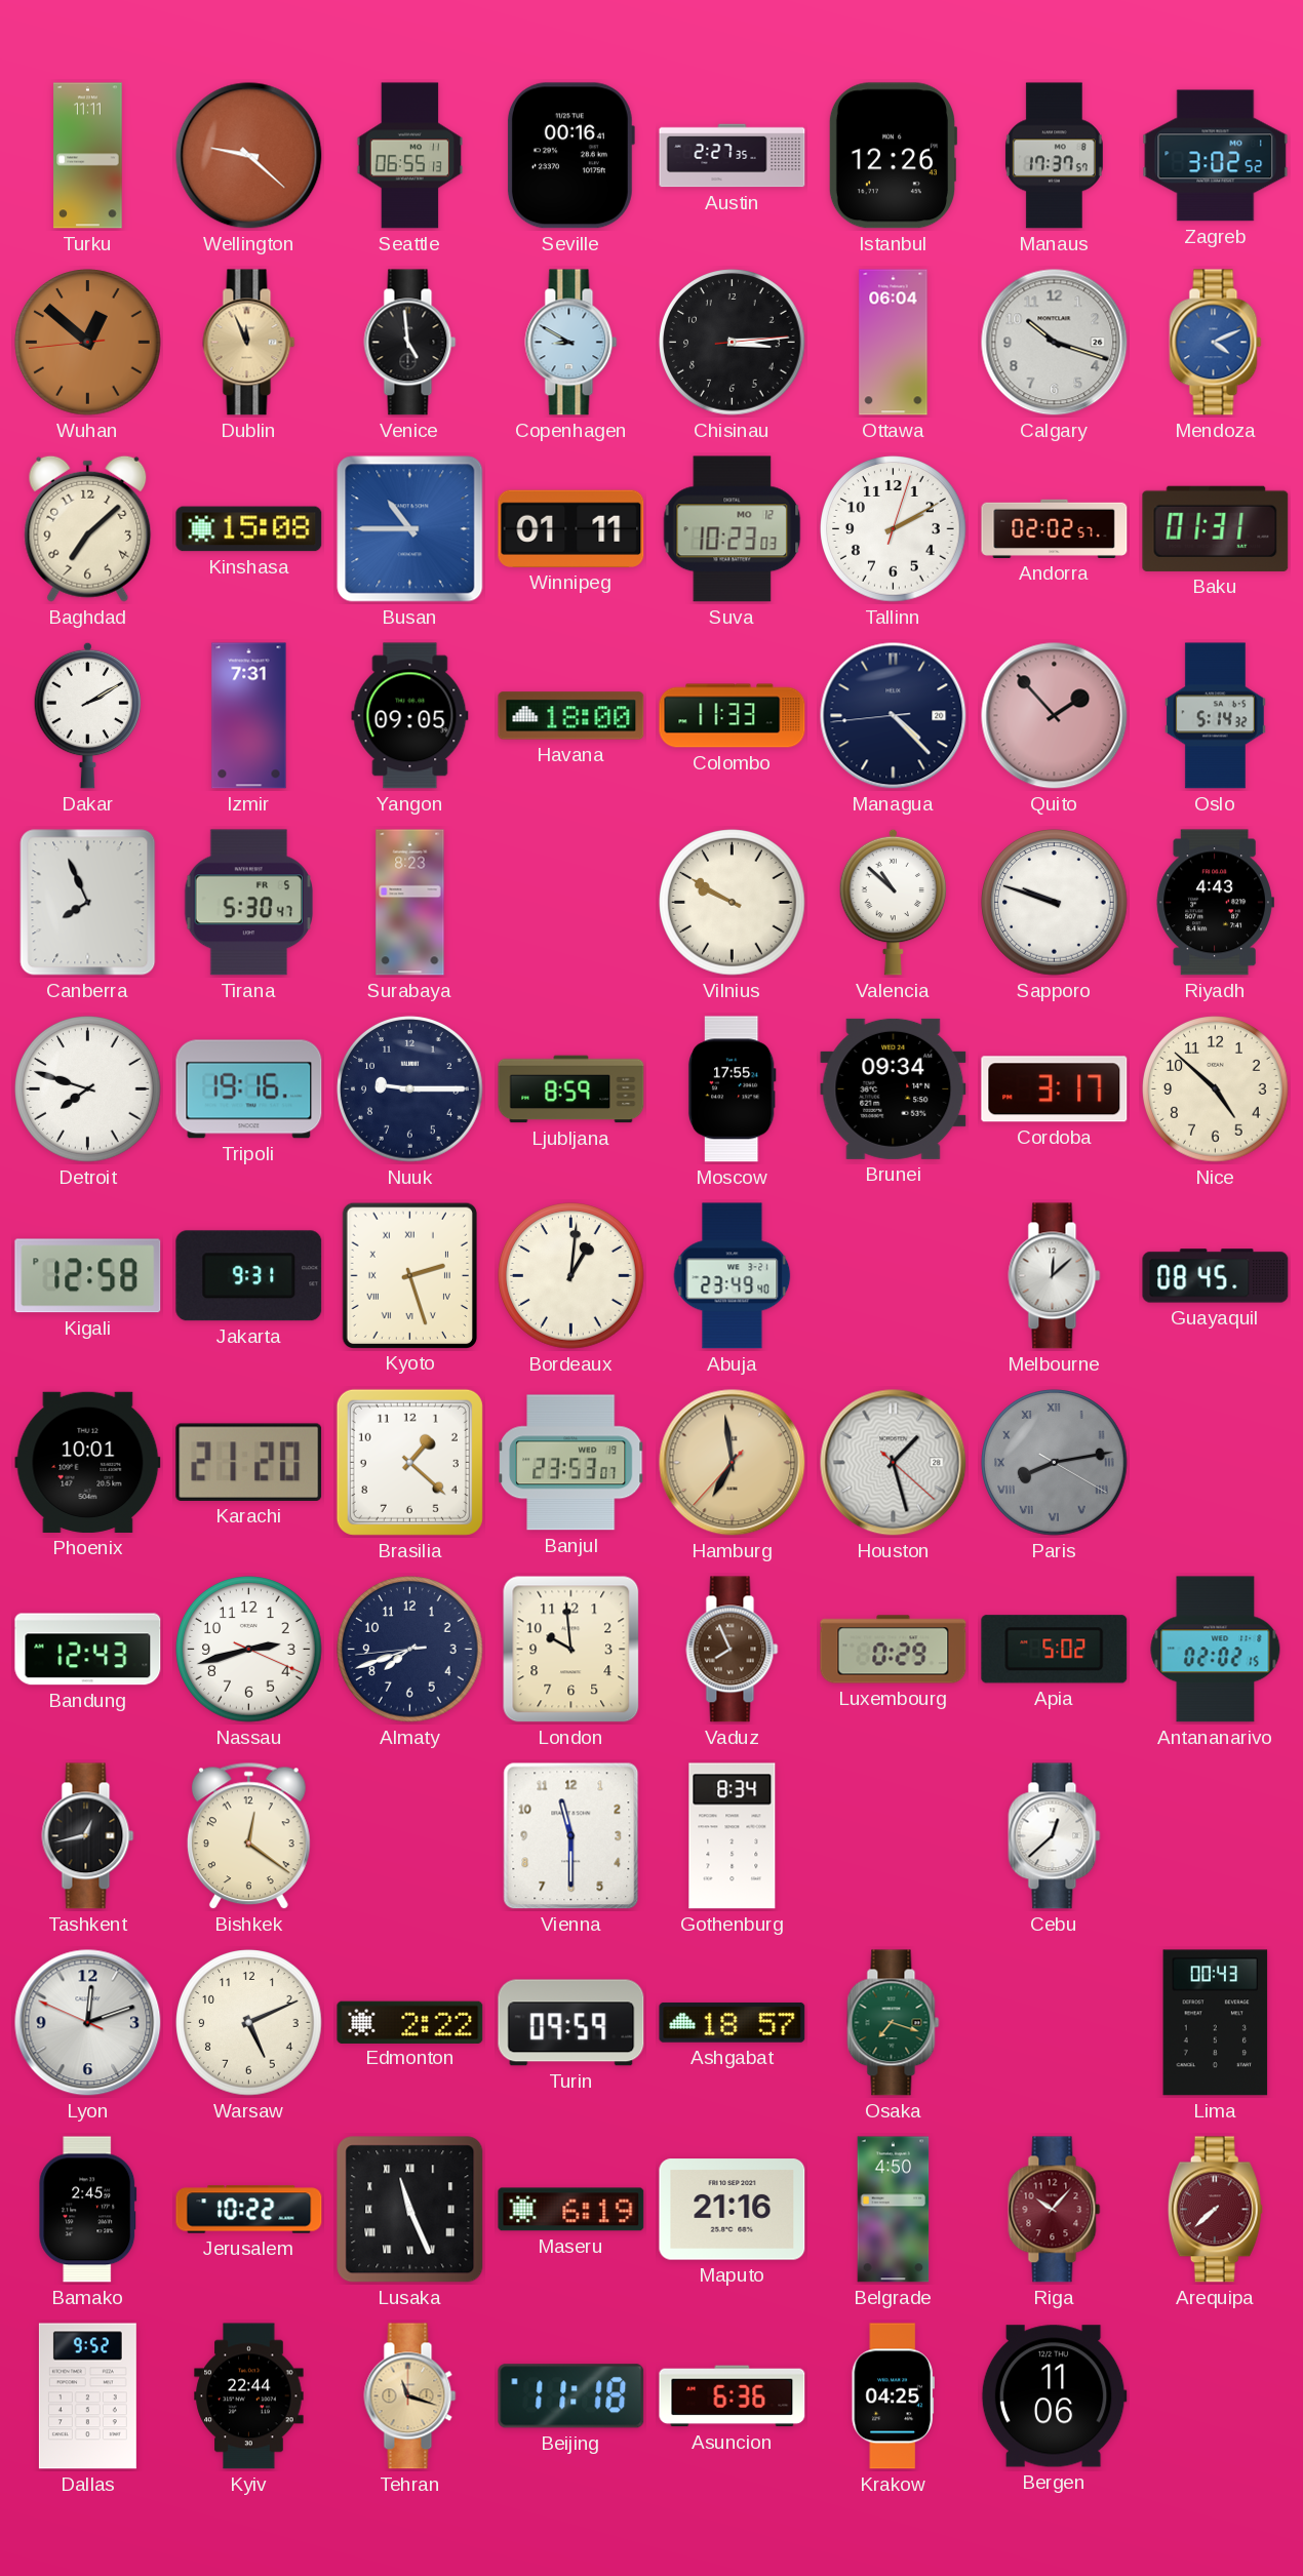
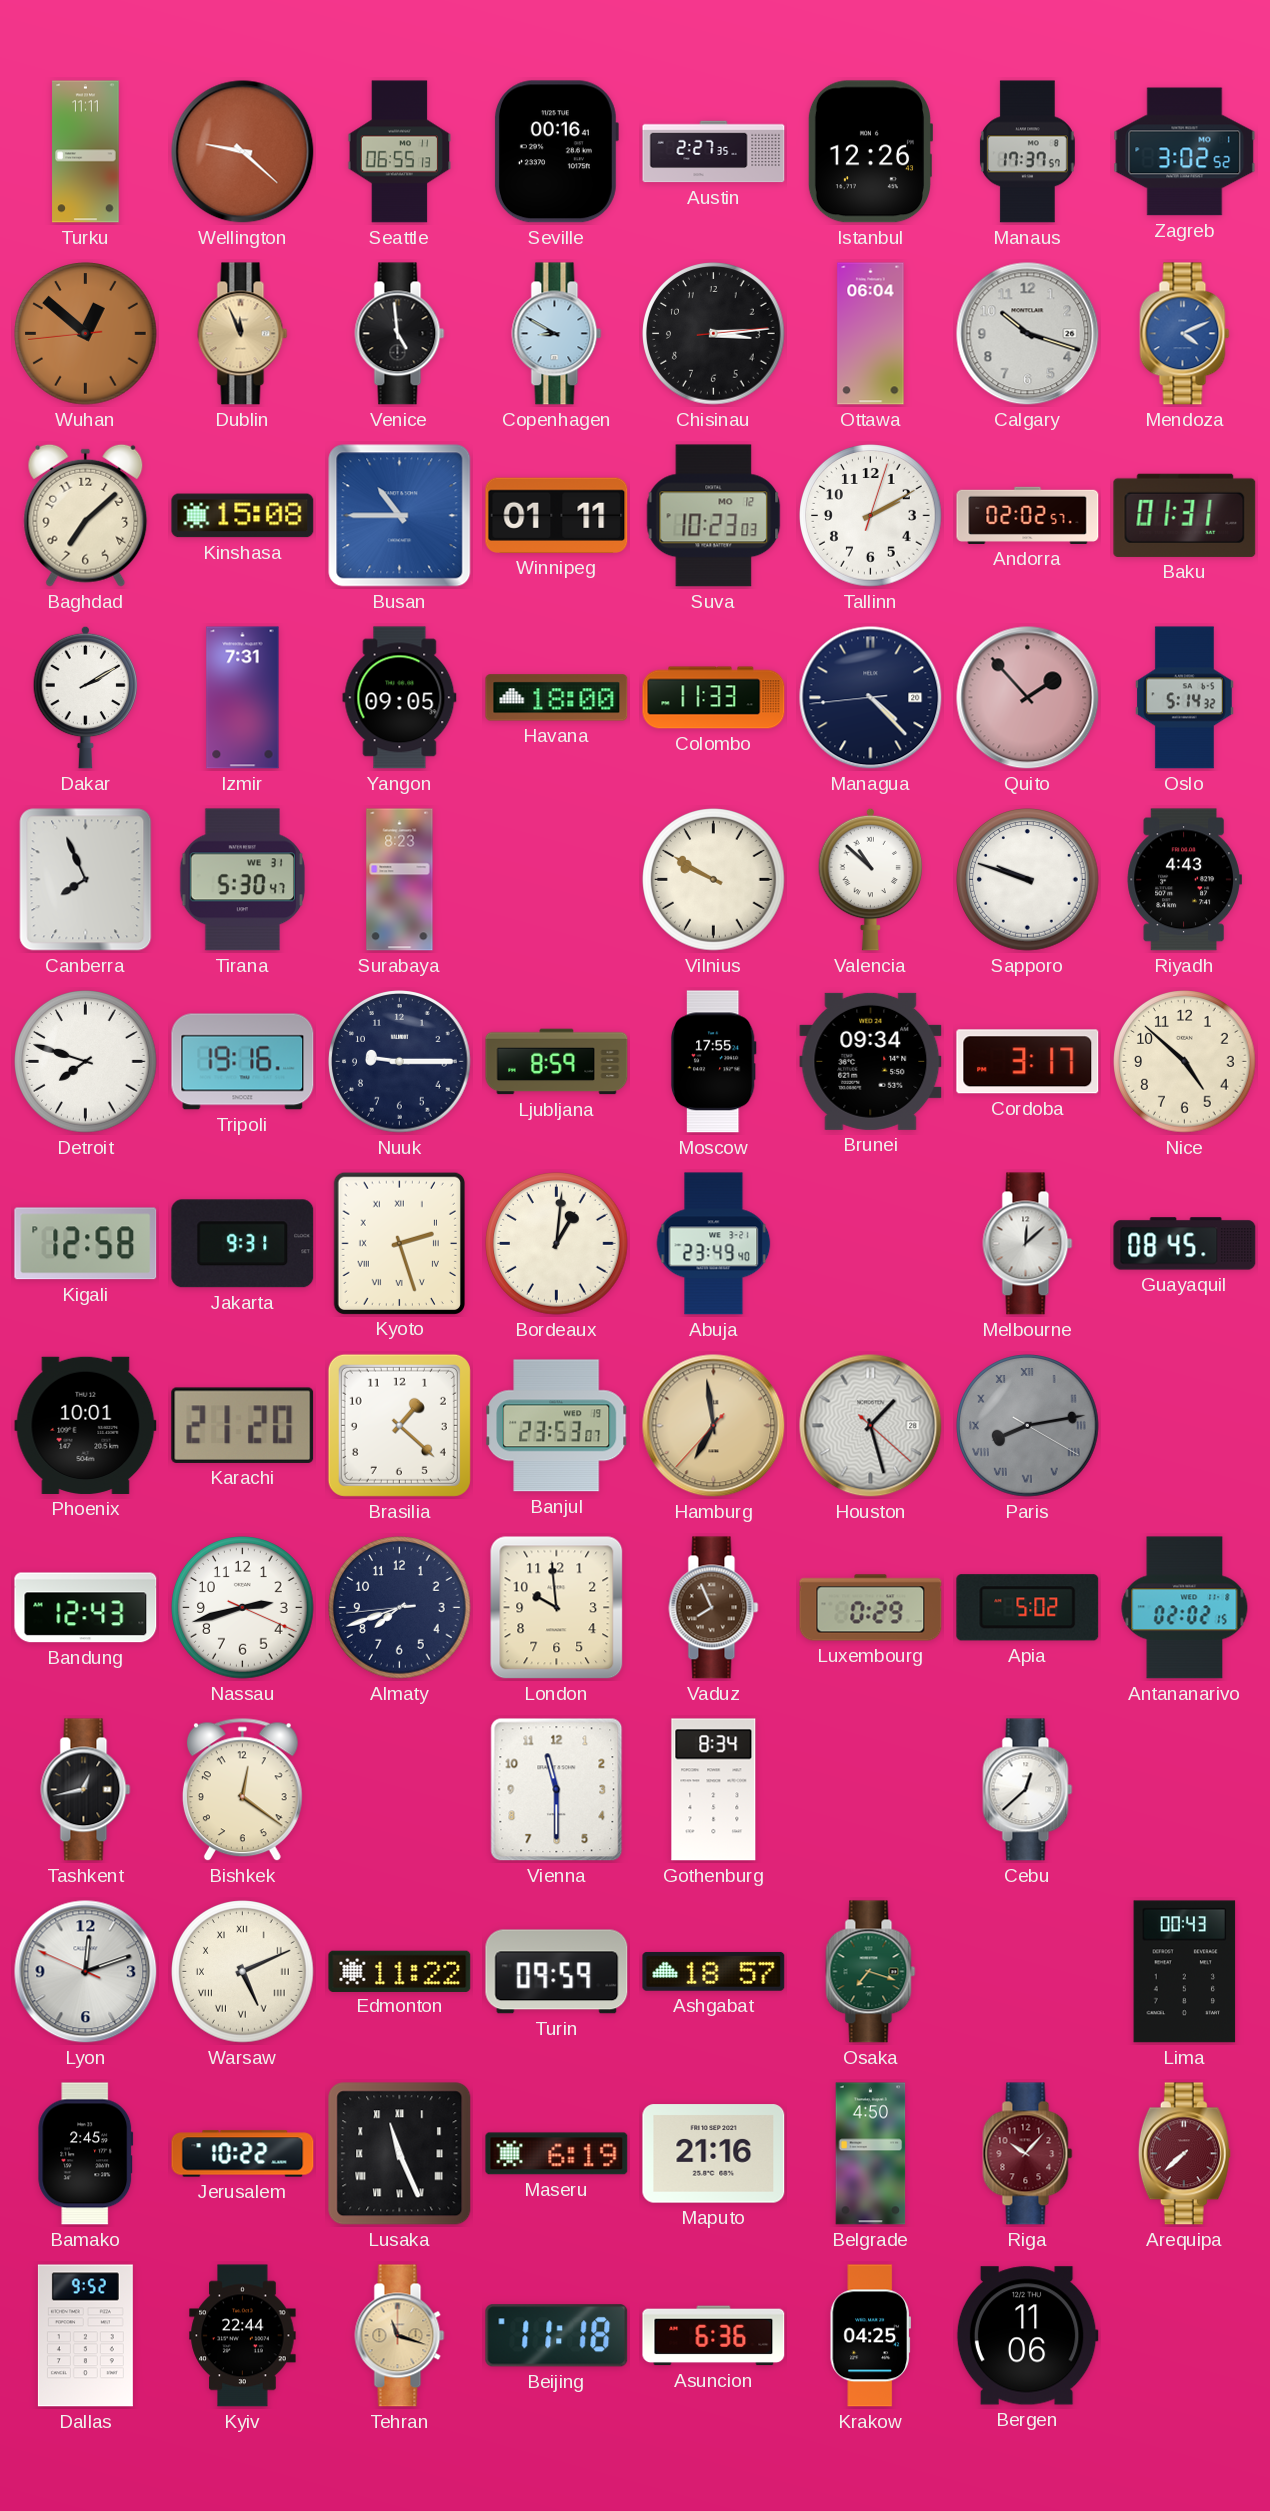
Tirana date: FR 5 -> WE 31
Warsaw numerals: Arabic -> Roman
Edmonton: 2:22 -> 11:22
